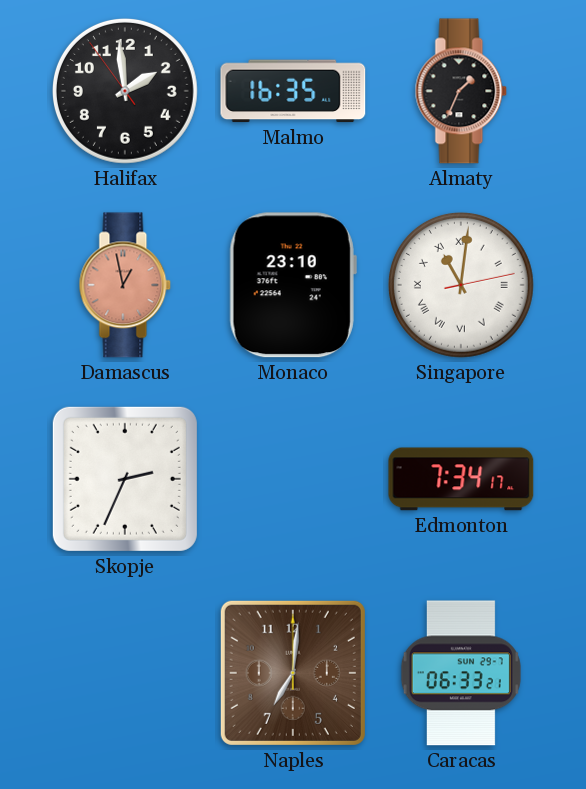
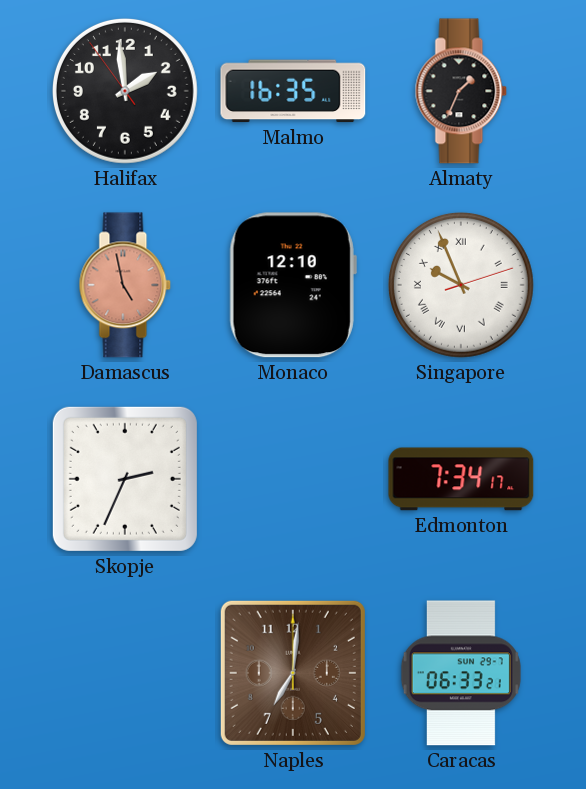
Damascus: 12:58 -> 4:58
Monaco: 23:10 -> 12:10
Singapore: 11:01 -> 9:56
